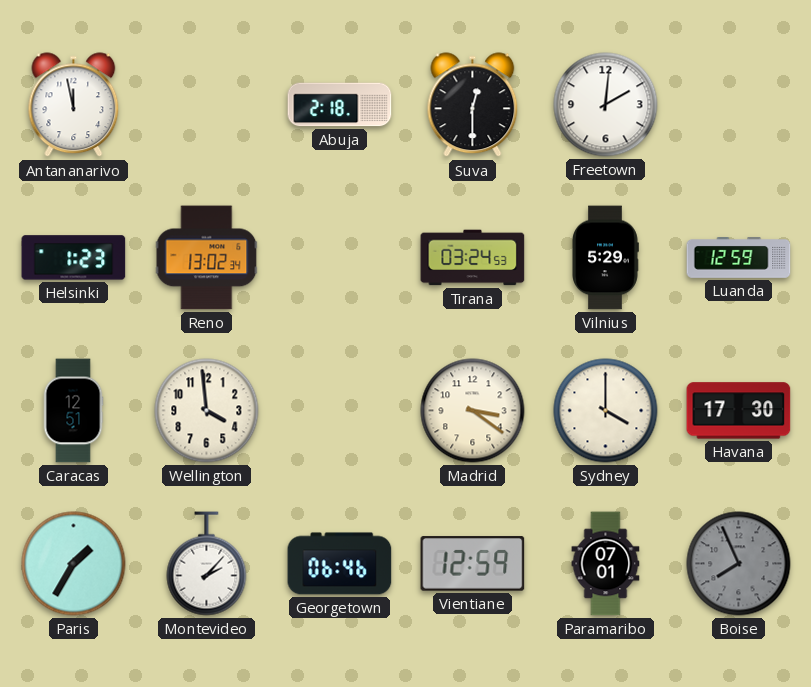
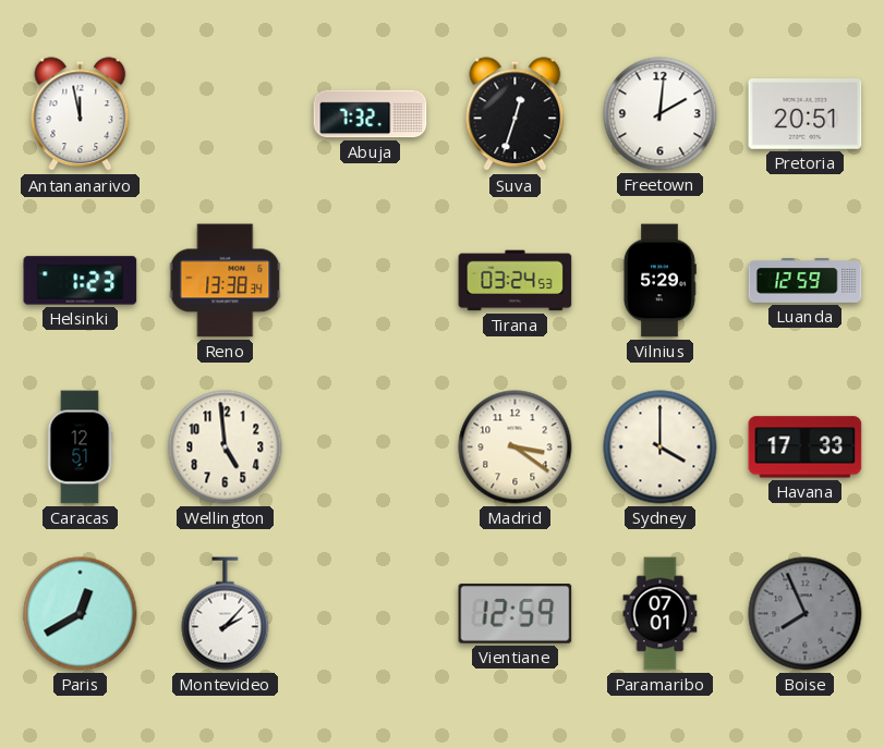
Abuja: 2:18 -> 7:32
Suva: 12:30 -> 12:33
Pretoria: none -> 20:51
Reno: 13:02 -> 13:38
Wellington: 3:59 -> 4:59
Havana: 17:30 -> 17:33
Paris: 1:35 -> 12:40
Georgetown: 06:46 -> none
